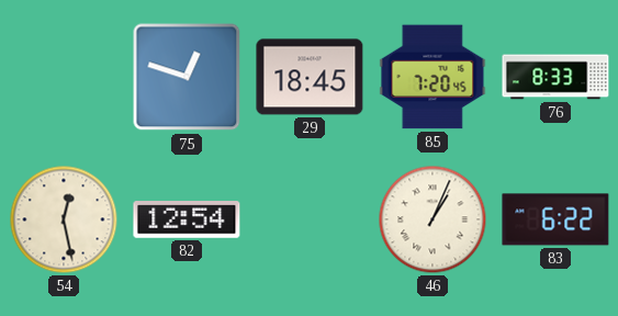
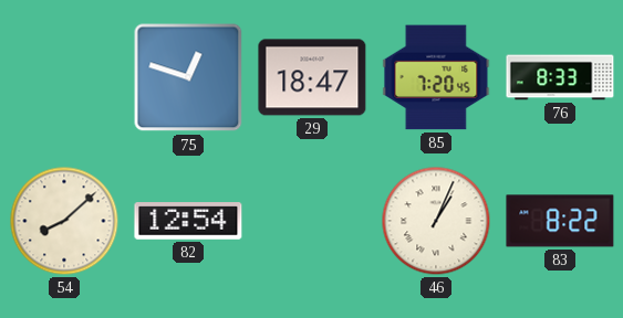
29: 18:45 -> 18:47
54: 12:28 -> 8:08
83: 6:22 -> 8:22
